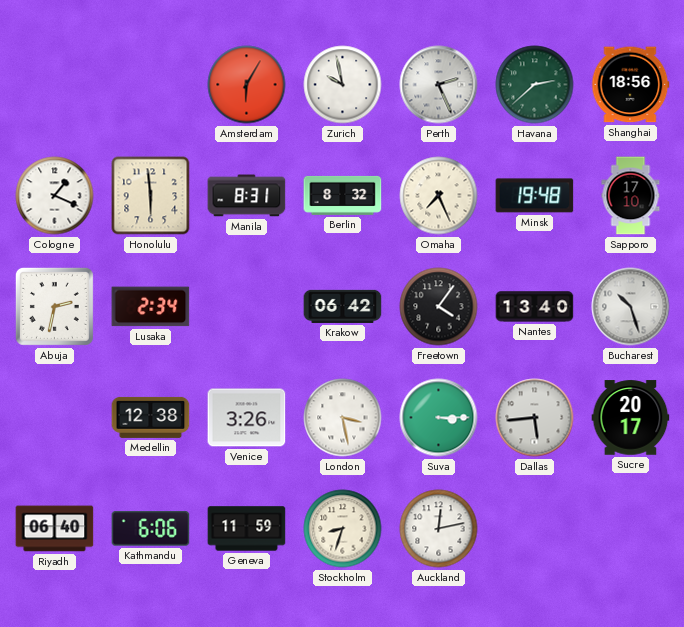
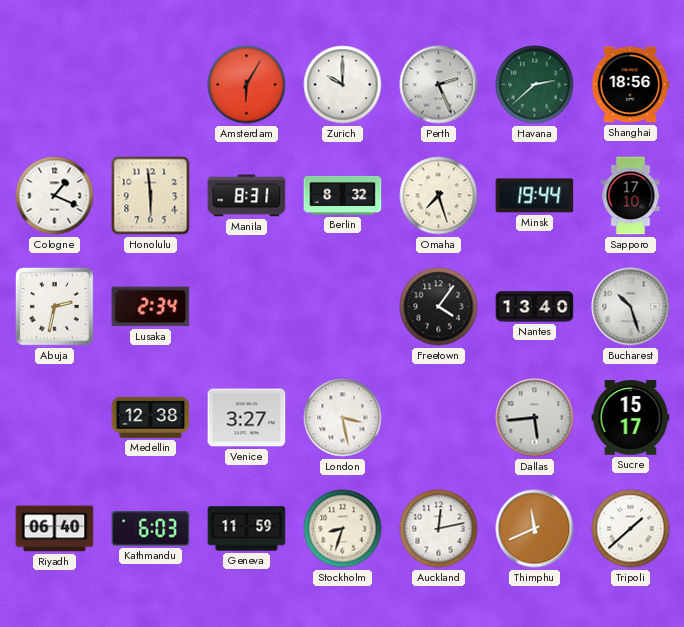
Zurich: 9:58 -> 10:00
Omaha: 7:26 -> 7:27
Minsk: 19:48 -> 19:44
Krakow: 06:42 -> none
Venice: 3:26 -> 3:27
Suva: 3:15 -> none
Sucre: 20:17 -> 15:17
Kathmandu: 6:06 -> 6:03
Thimphu: none -> 11:41
Tripoli: none -> 1:38
